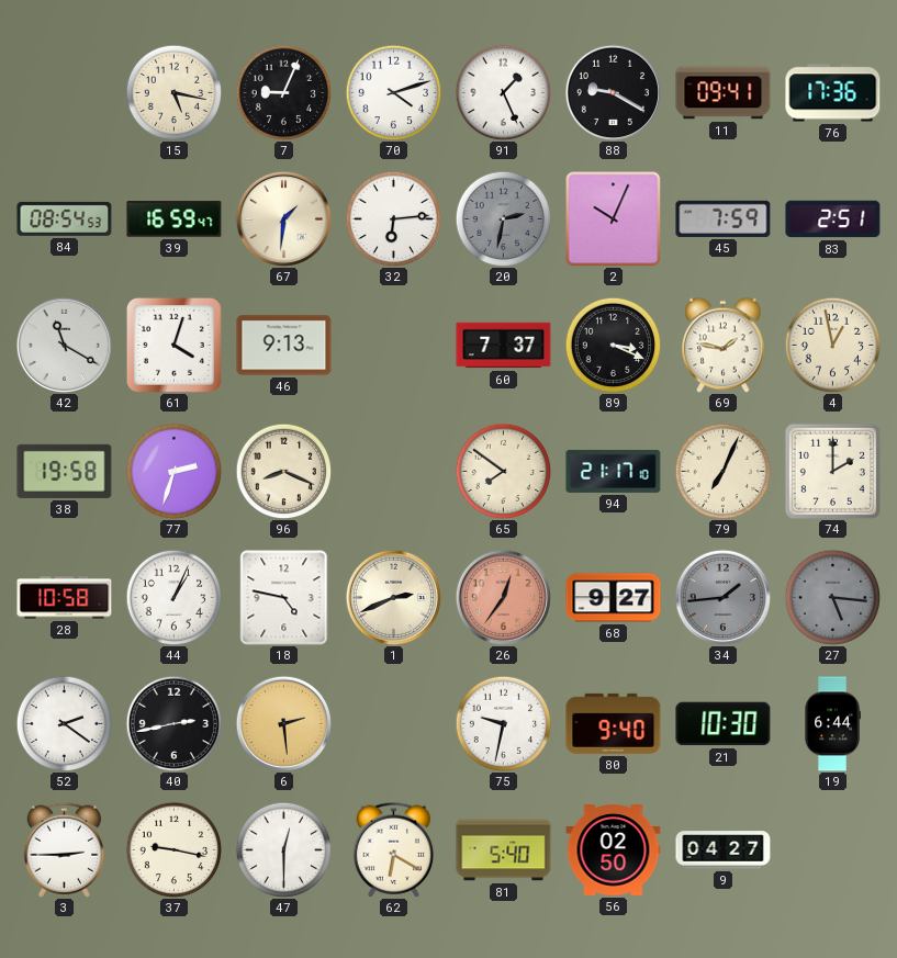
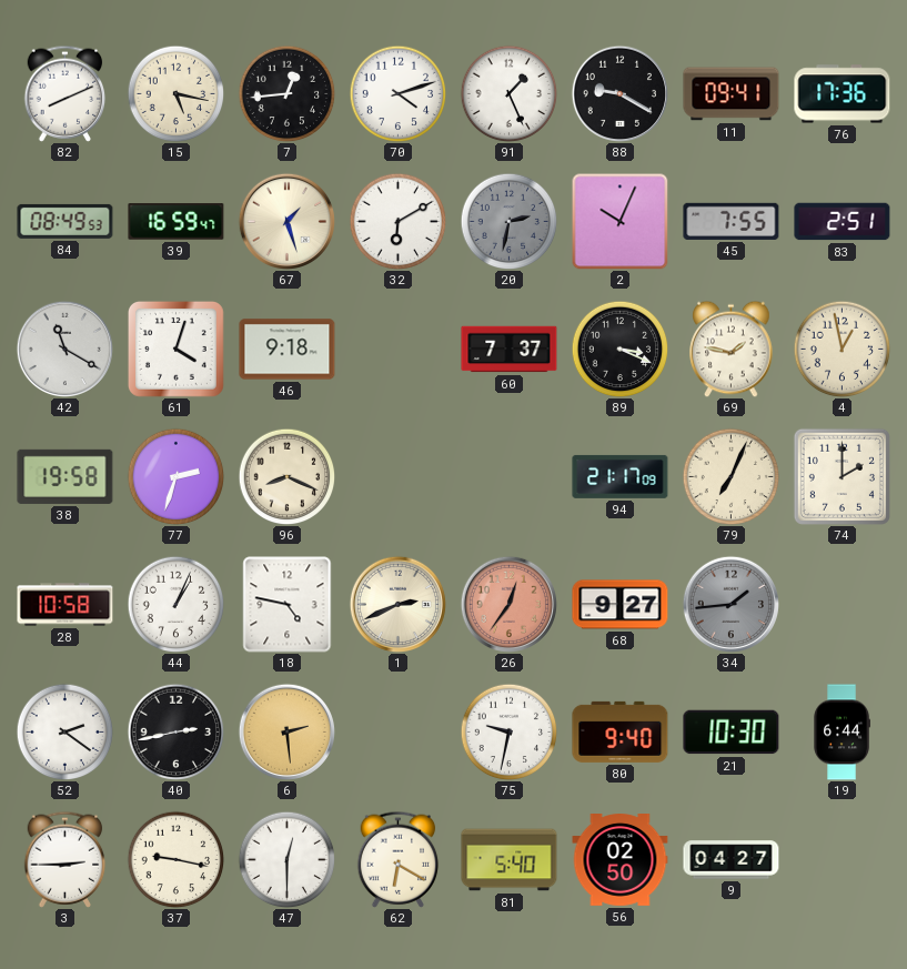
82: none -> 8:11
7: 9:04 -> 12:44
84: 08:54 -> 08:49
67: 1:31 -> 1:27
32: 6:14 -> 6:10
45: 7:59 -> 7:55
46: 9:13 -> 9:18
65: 7:51 -> none
94: 21:17:10 -> 21:17:09
27: 5:16 -> none
